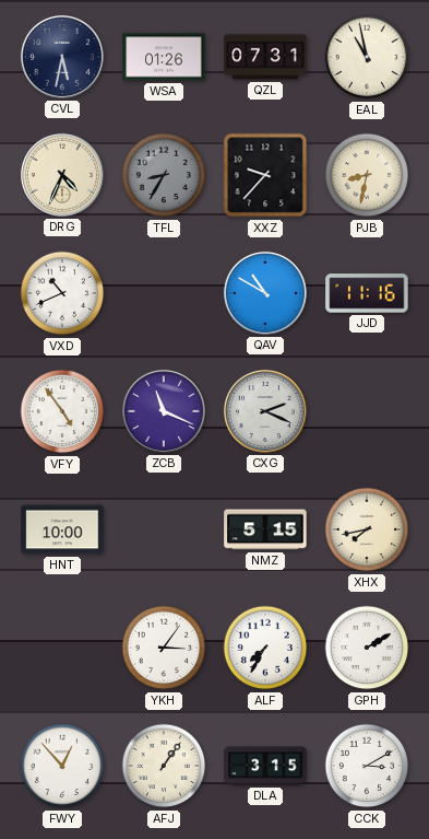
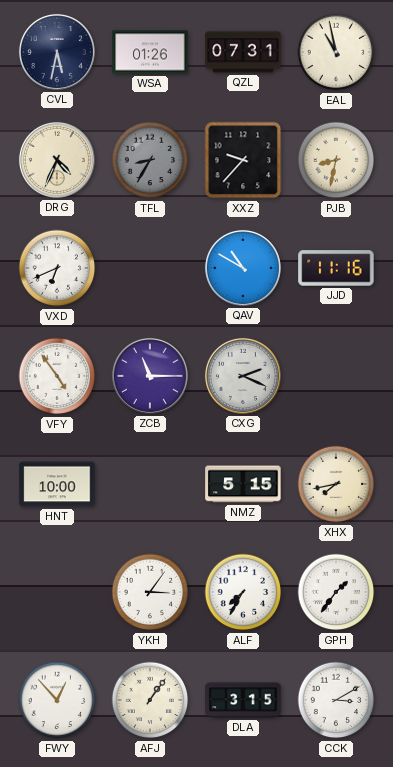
VXD: 10:41 -> 6:41
ZCB: 11:19 -> 11:15
GPH: 2:10 -> 1:36
